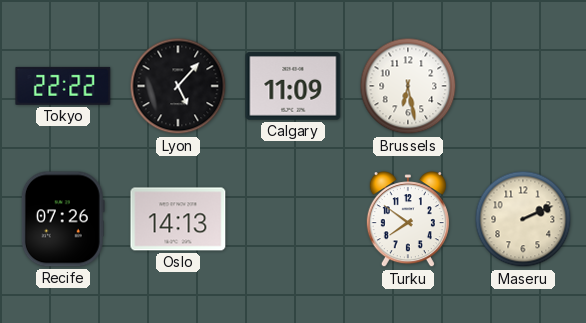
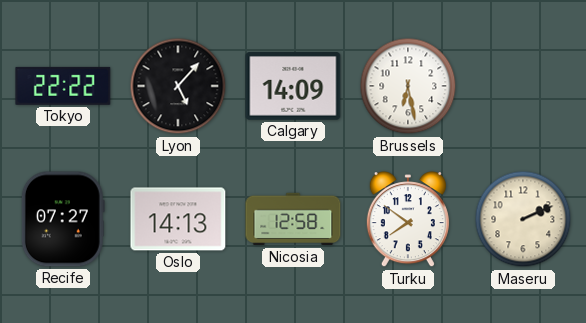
Calgary: 11:09 -> 14:09
Recife: 07:26 -> 07:27
Nicosia: none -> 12:58
